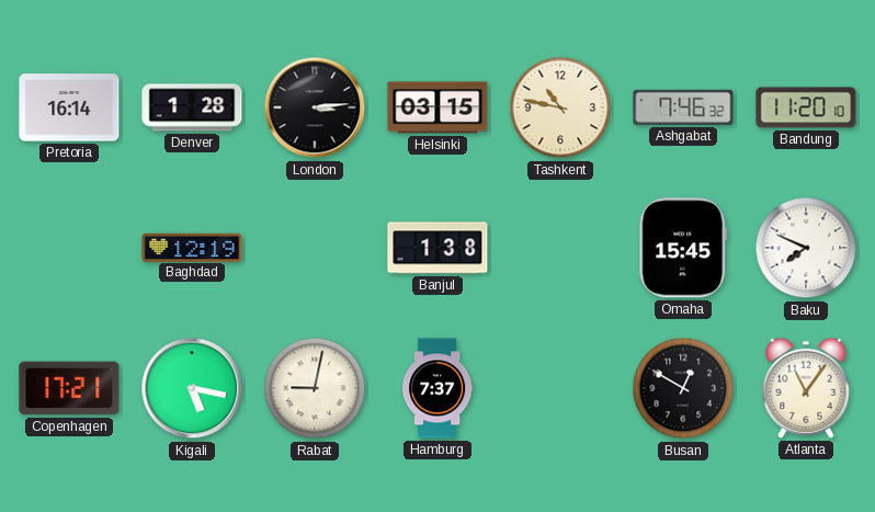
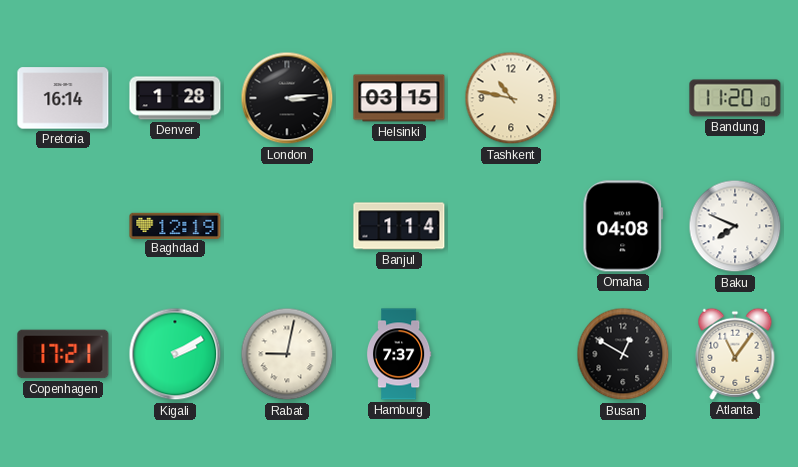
Ashgabat: 7:46 -> none
Banjul: 1:38 -> 1:14
Omaha: 15:45 -> 04:08
Kigali: 5:17 -> 2:10
